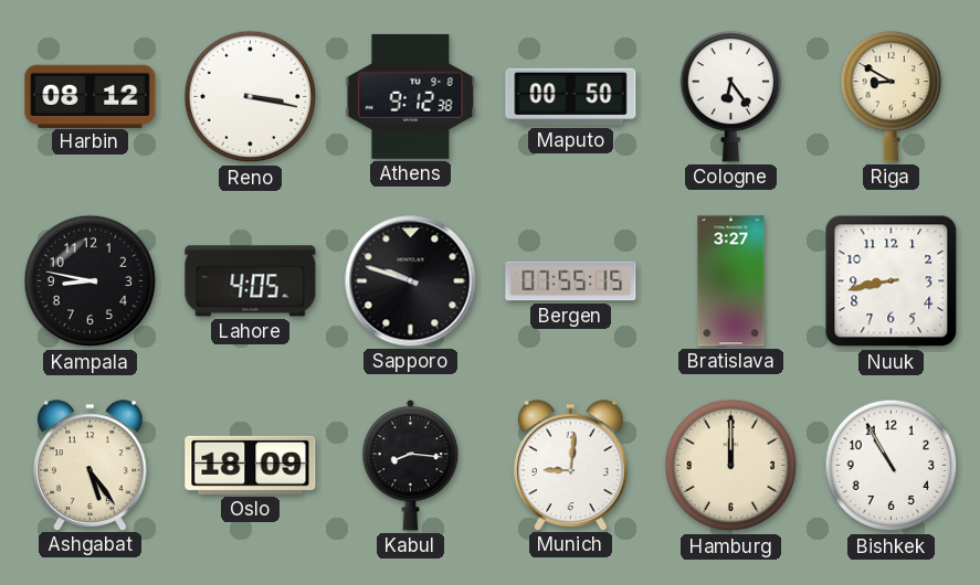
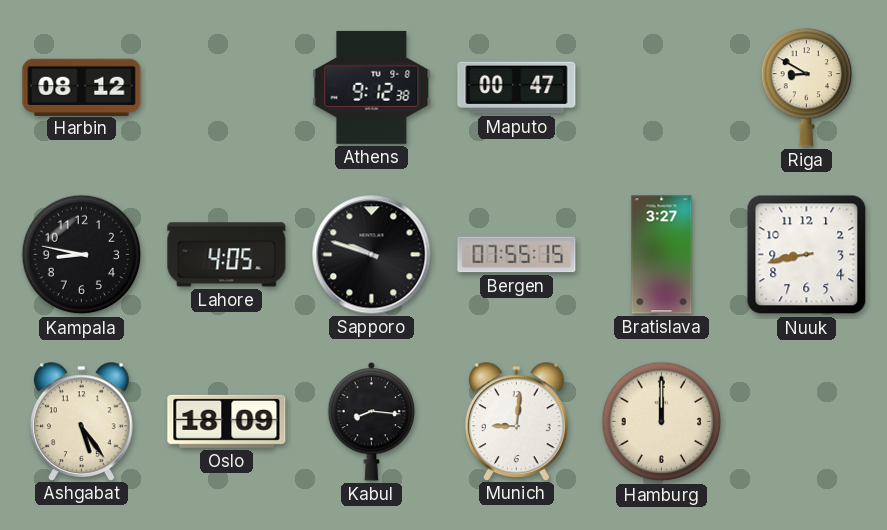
Reno: 3:17 -> none
Maputo: 00:50 -> 00:47
Cologne: 6:24 -> none
Bishkek: 10:55 -> none
